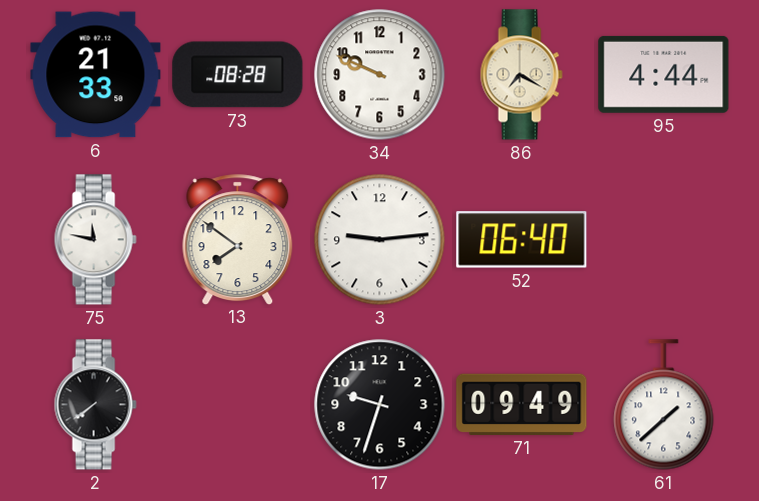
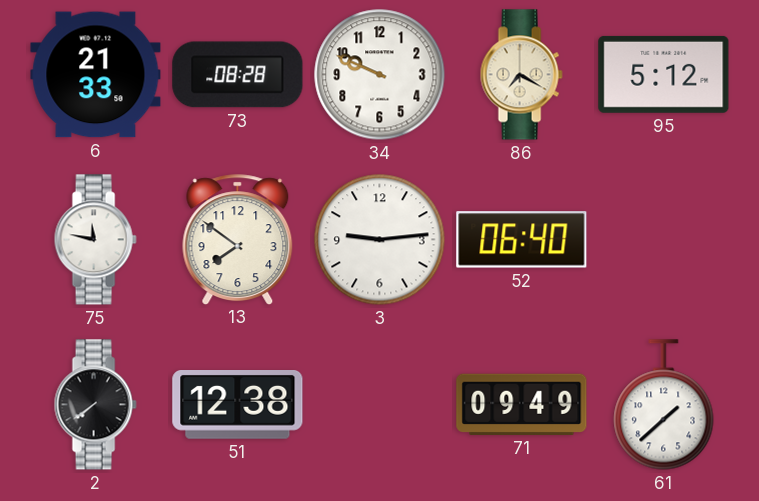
95: 4:44 -> 5:12
51: none -> 12:38
17: 9:33 -> none
